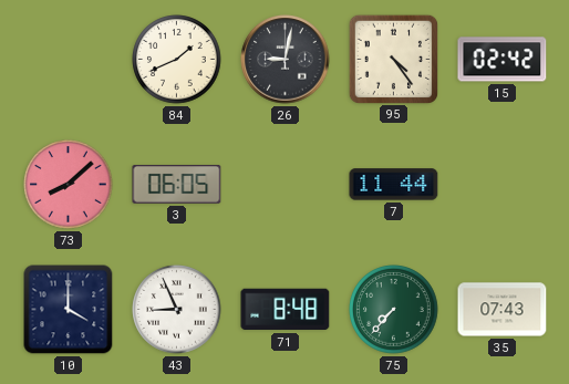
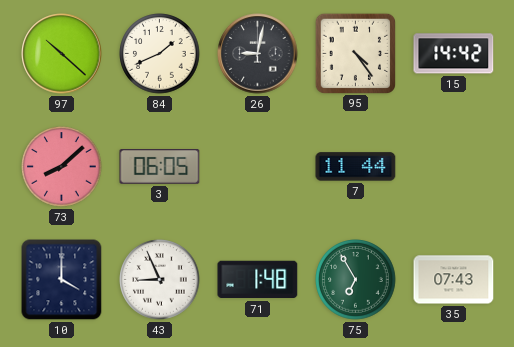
97: none -> 10:22
15: 02:42 -> 14:42
71: 8:48 -> 1:48
75: 7:37 -> 6:55
